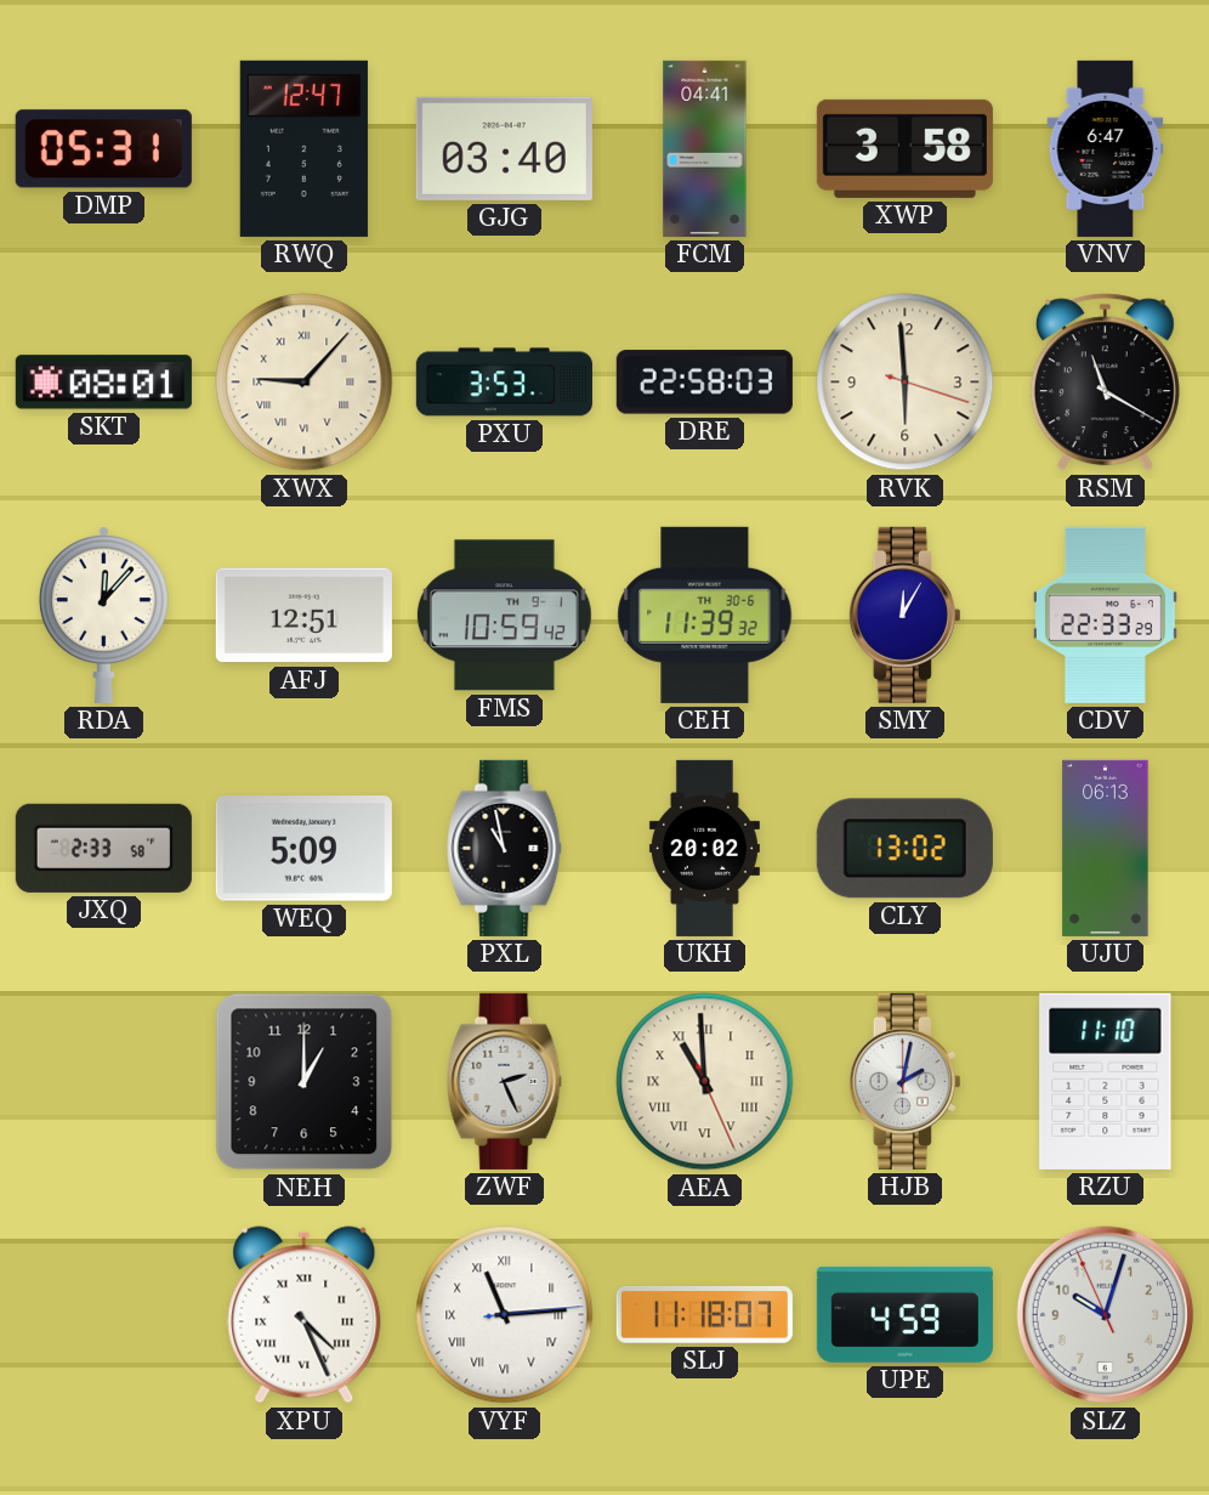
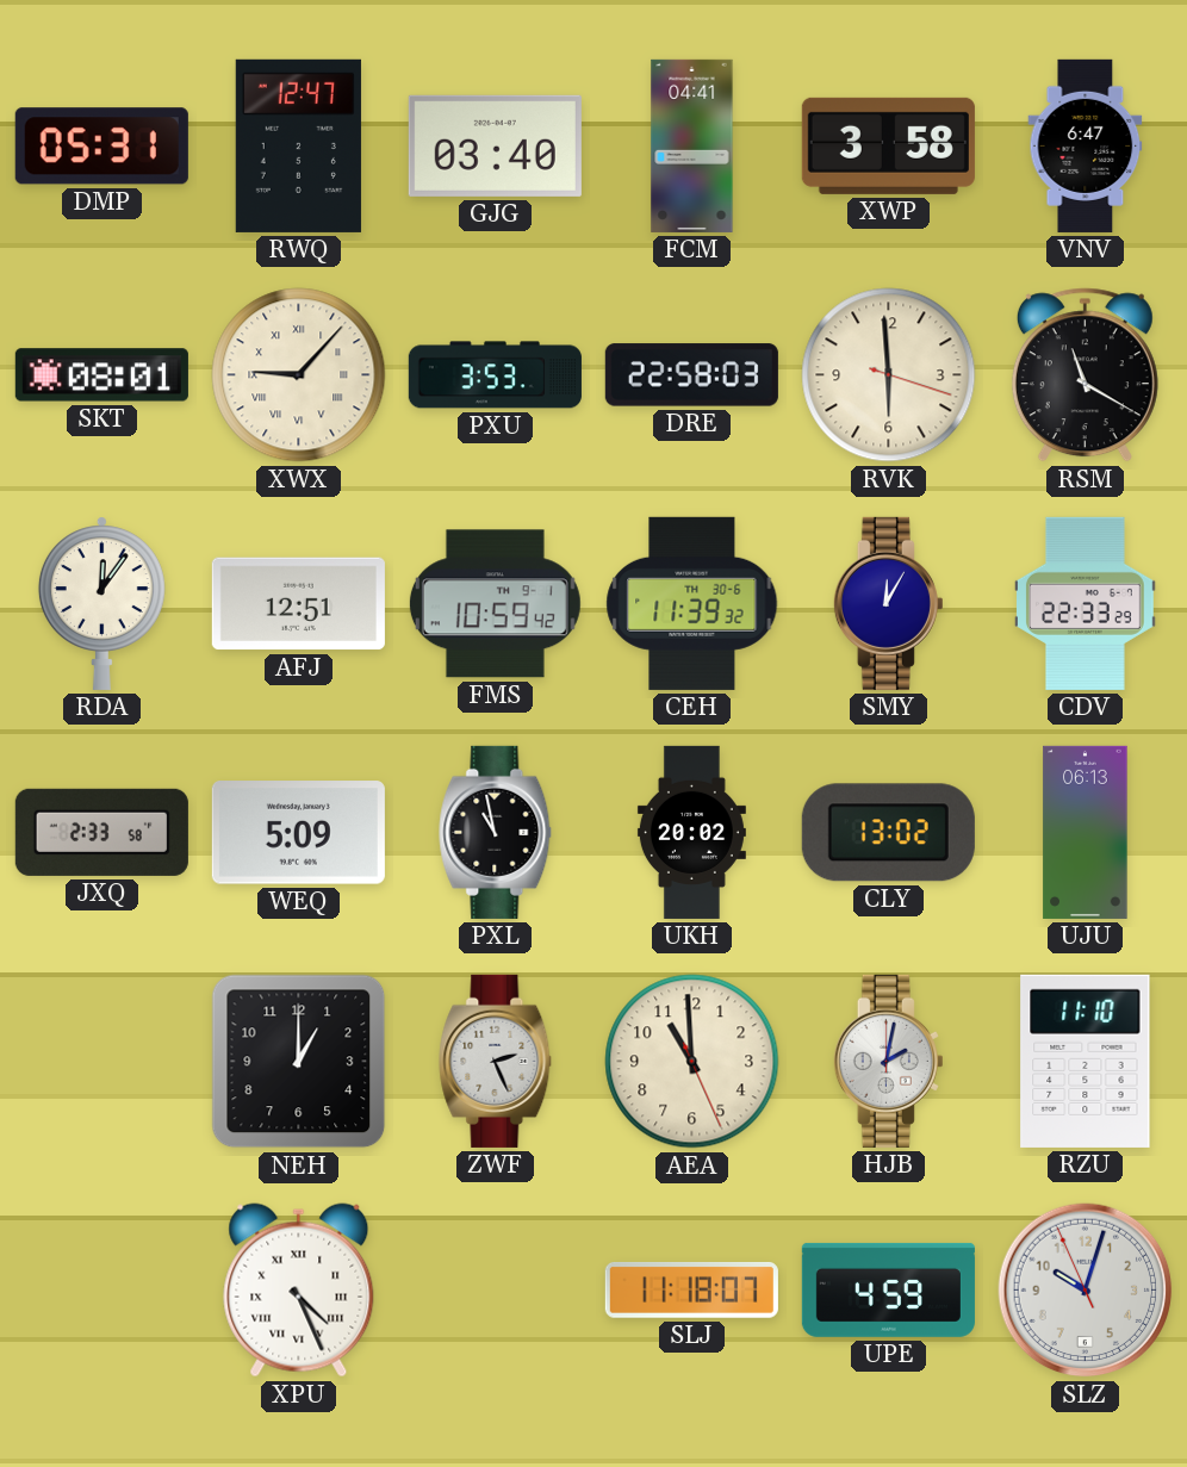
RDA: 12:07 -> 12:06
AEA numerals: Roman -> Arabic
VYF: 11:14 -> none
